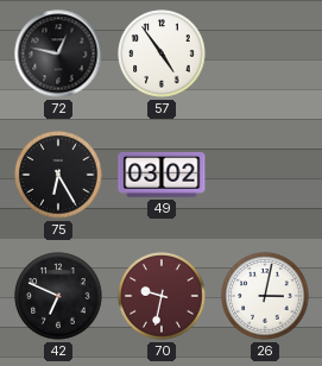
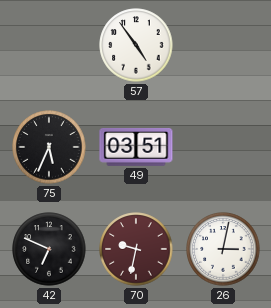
72: 12:47 -> none
75: 6:25 -> 5:34
49: 03:02 -> 03:51
